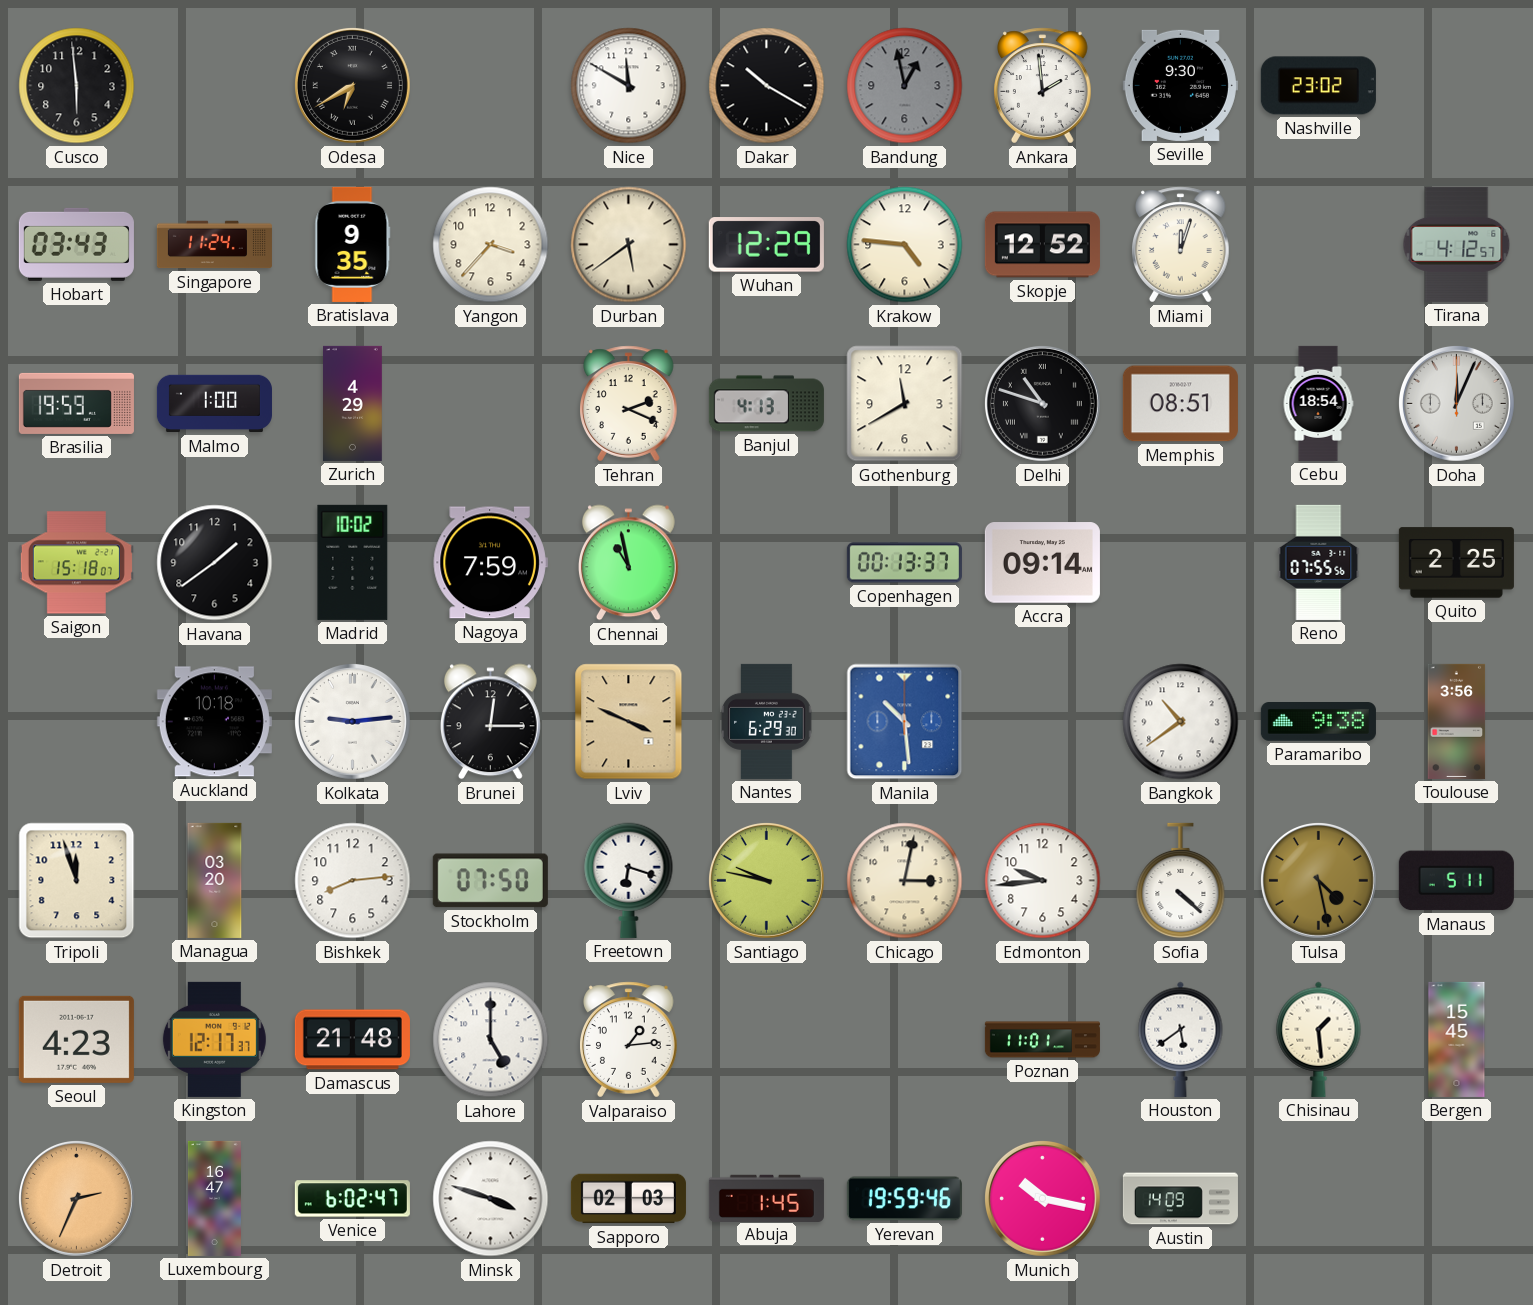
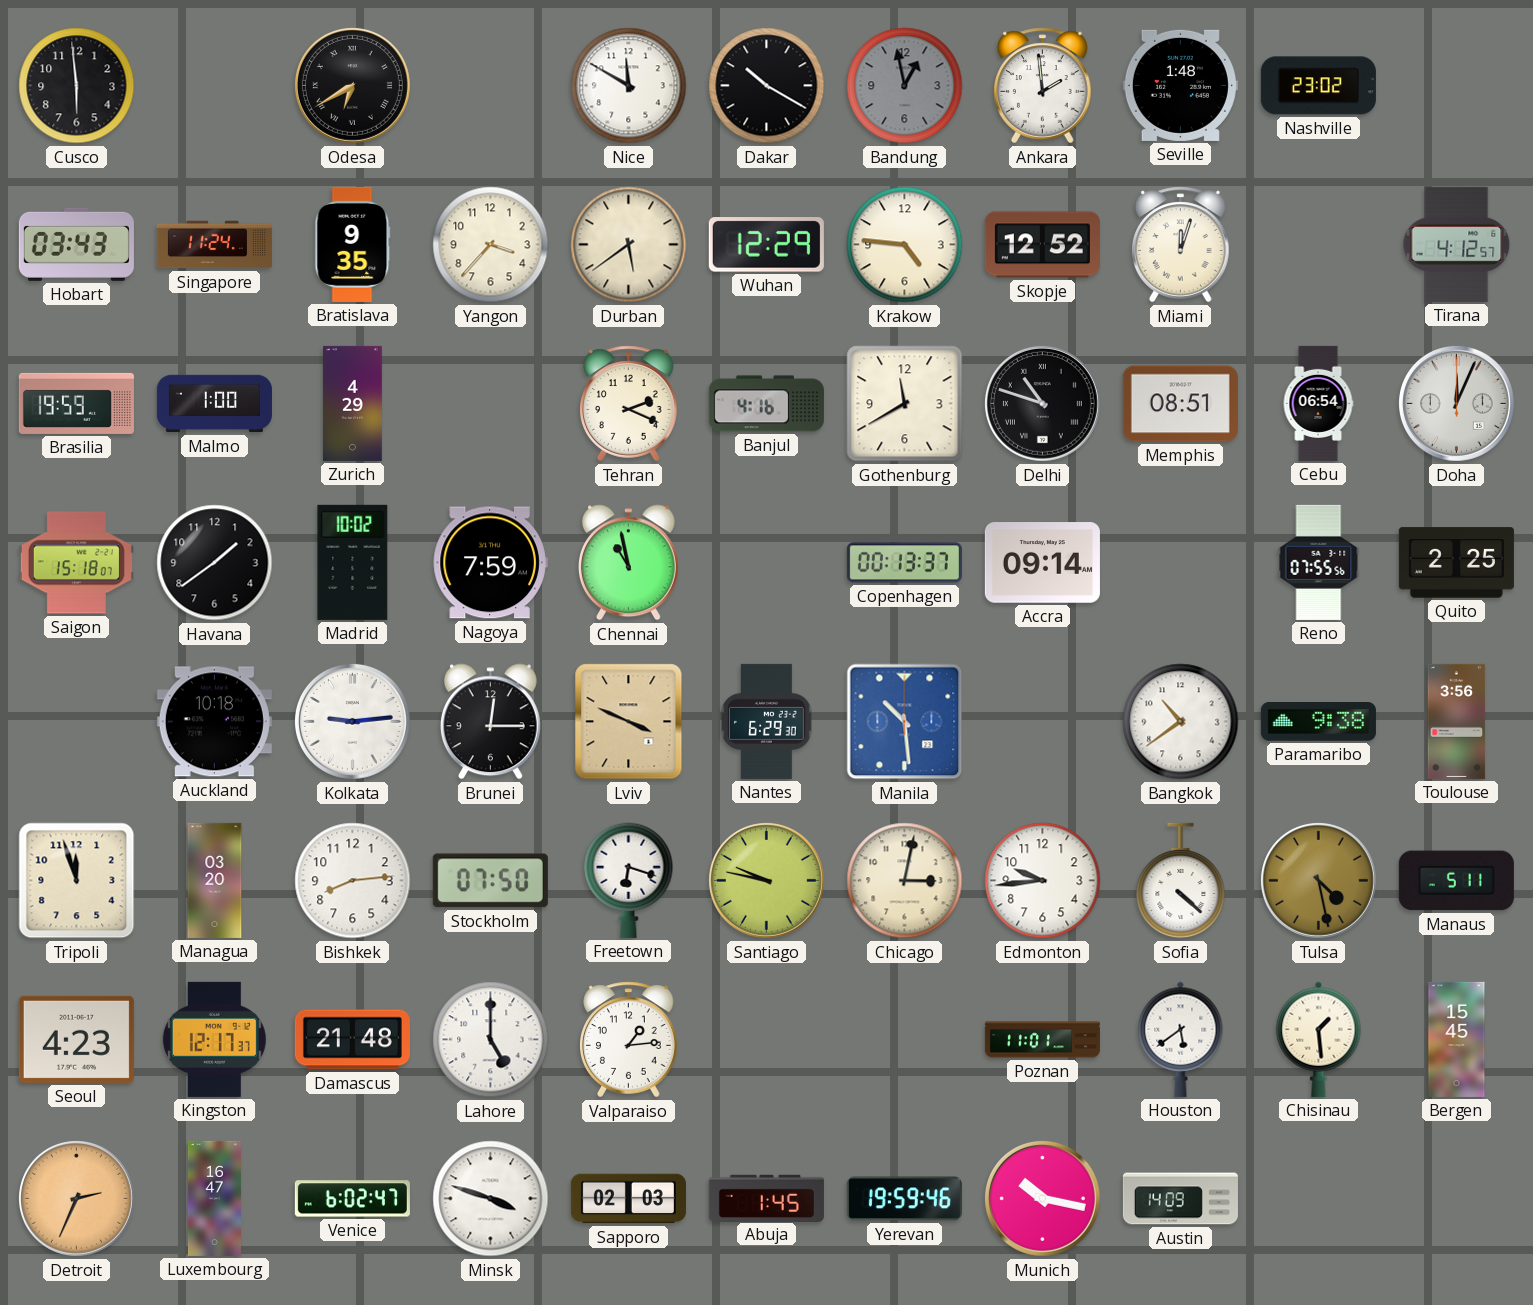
Seville: 9:30 -> 1:48
Banjul: 4:13 -> 4:16
Cebu: 18:54 -> 06:54
